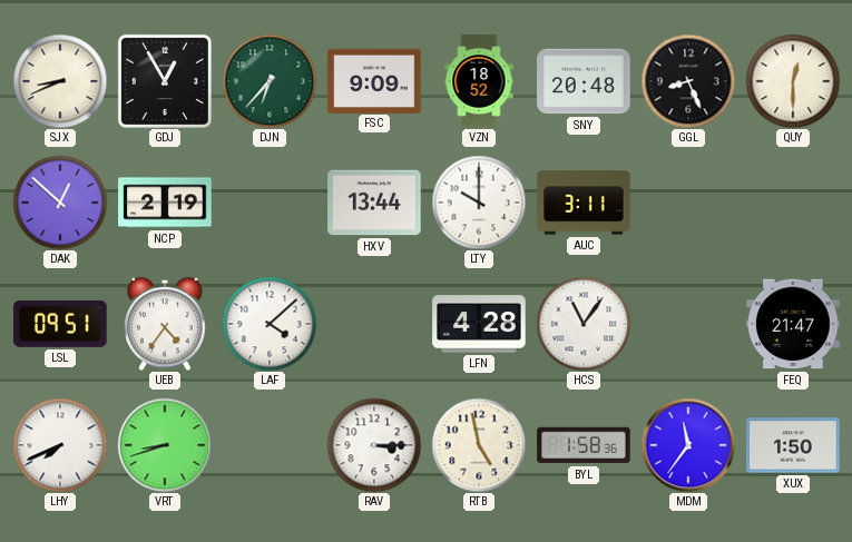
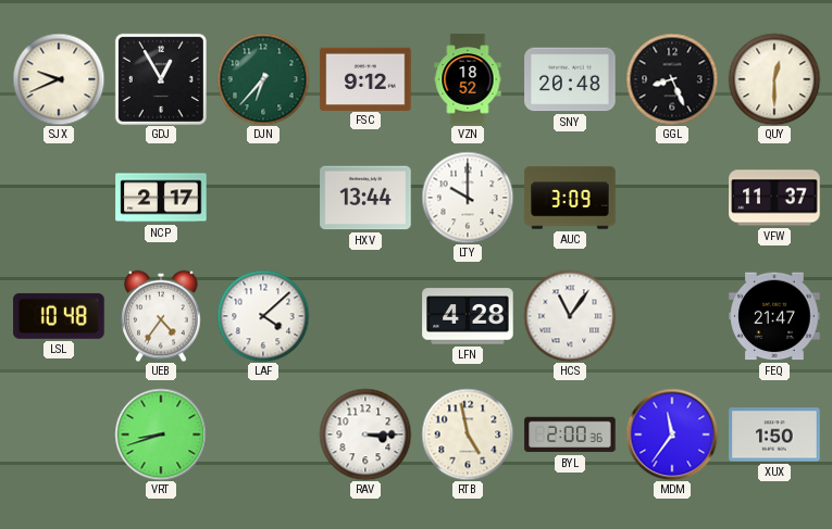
SJX: 8:41 -> 9:41
FSC: 9:09 -> 9:12
DAK: 12:52 -> none
NCP: 2:19 -> 2:17
AUC: 3:11 -> 3:09
VFW: none -> 11:37
LSL: 09:51 -> 10:48
LHY: 7:41 -> none
BYL: 1:58 -> 2:00
